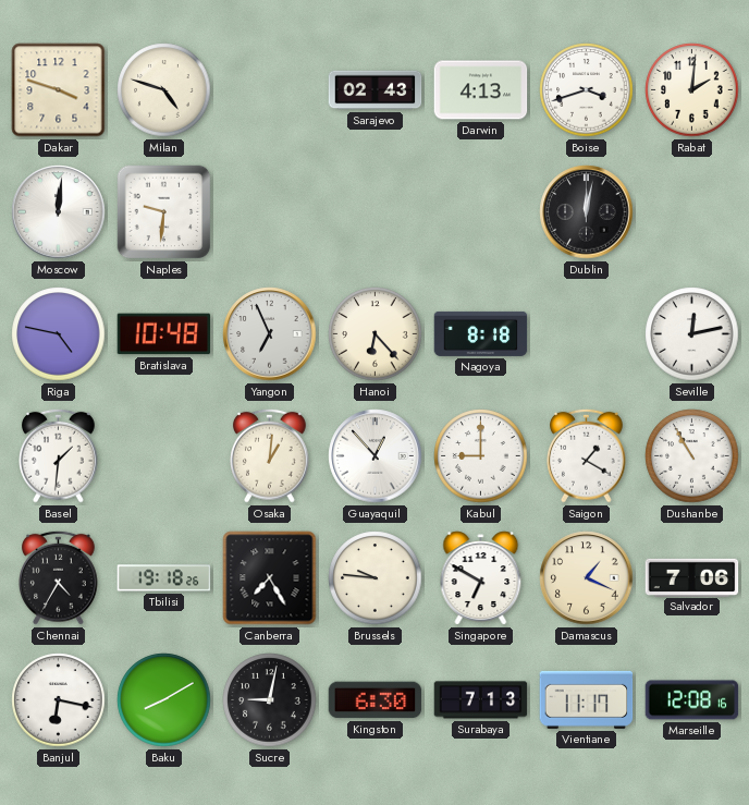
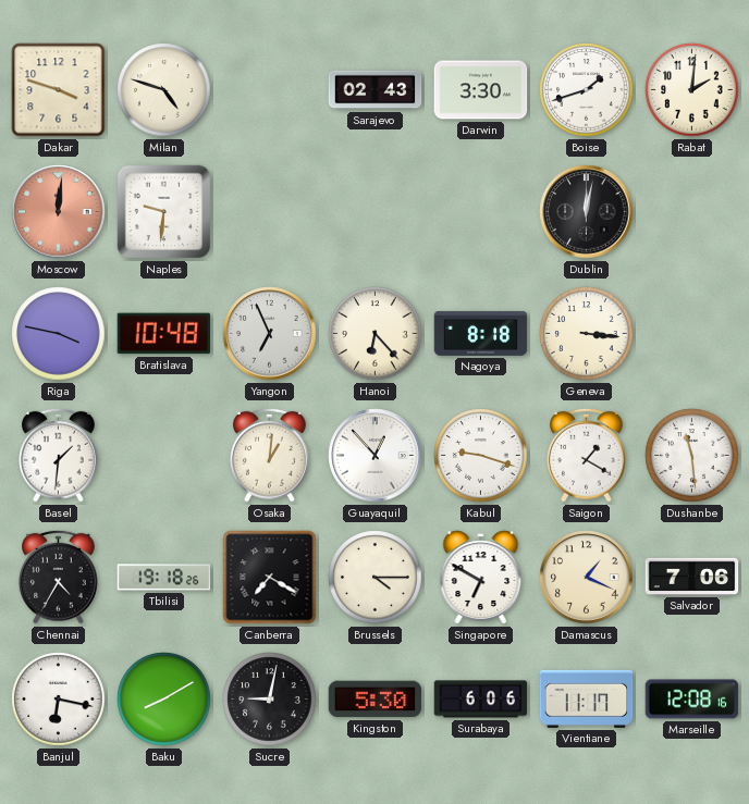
Darwin: 4:13 -> 3:30
Boise: 3:42 -> 1:42
Moscow dial: white -> salmon
Riga: 4:47 -> 3:47
Geneva: none -> 3:16
Seville: 12:13 -> none
Kabul: 9:00 -> 9:18
Dushanbe: 10:55 -> 11:29
Canberra: 7:25 -> 7:20
Brussels: 9:46 -> 4:15
Kingston: 6:30 -> 5:30
Surabaya: 7:13 -> 6:06
